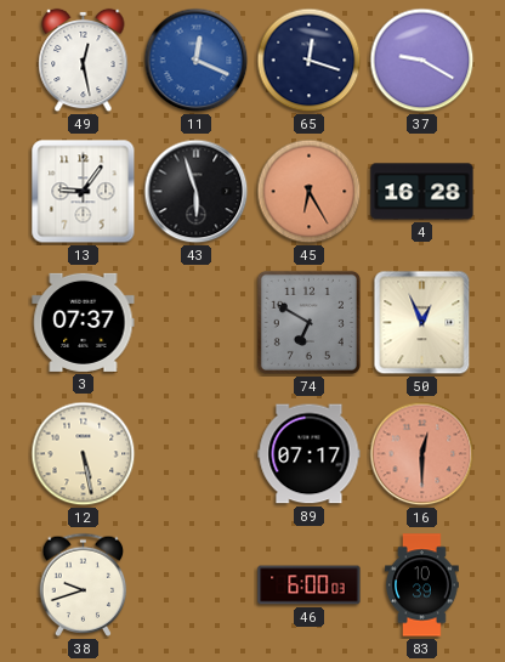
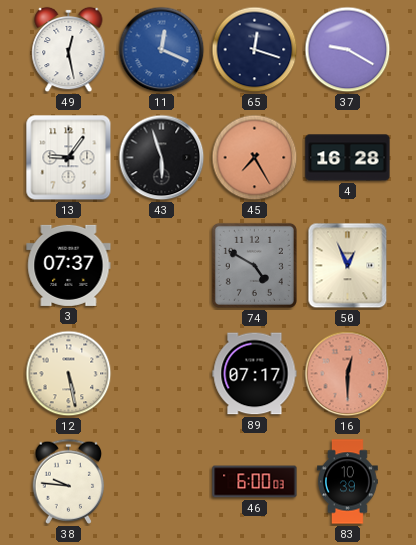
45: 6:25 -> 7:25
74: 6:50 -> 4:50
38: 9:42 -> 9:46
